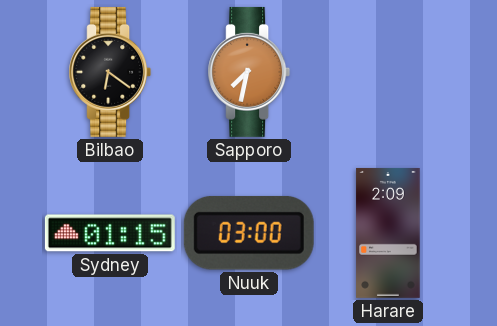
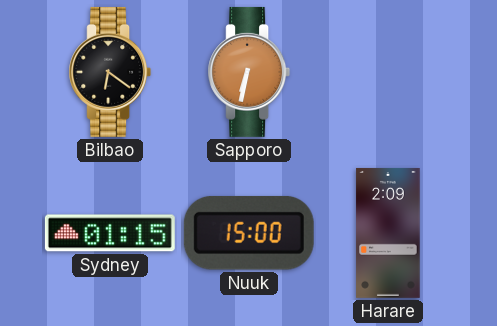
Sapporo: 7:32 -> 6:32
Nuuk: 03:00 -> 15:00
